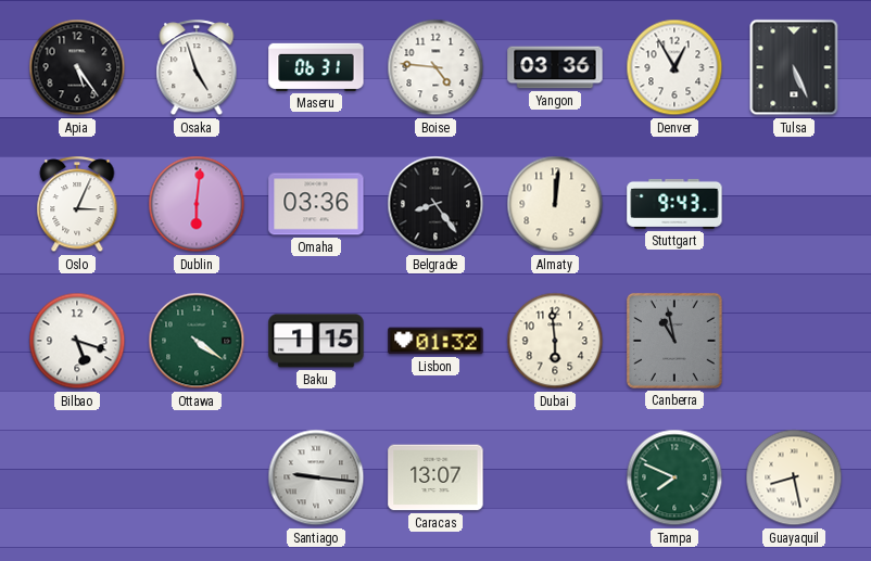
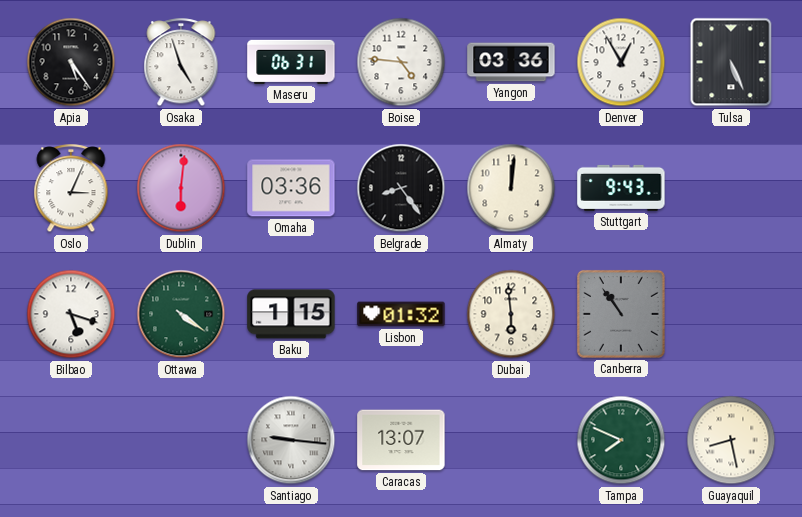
Canberra: 10:58 -> 10:54
